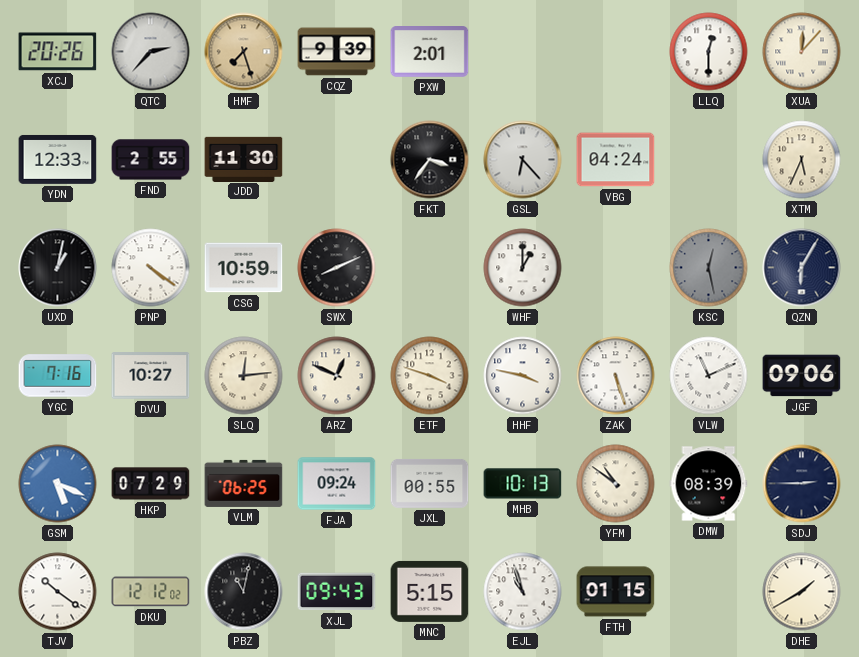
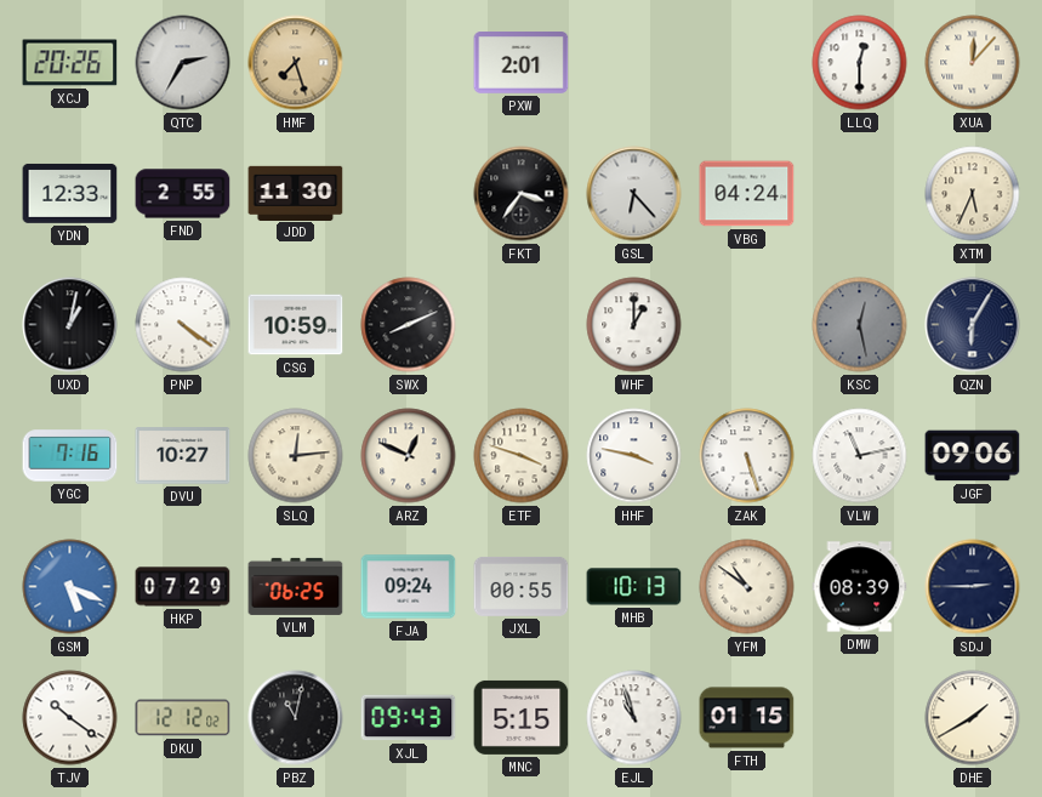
QTC: 2:37 -> 2:35
CQZ: 9:39 -> none
VLW: 11:11 -> 11:13
